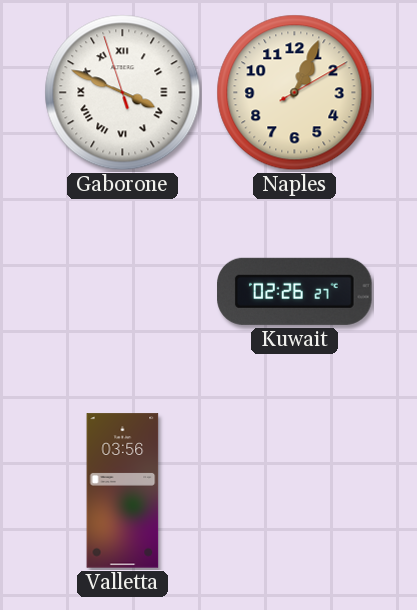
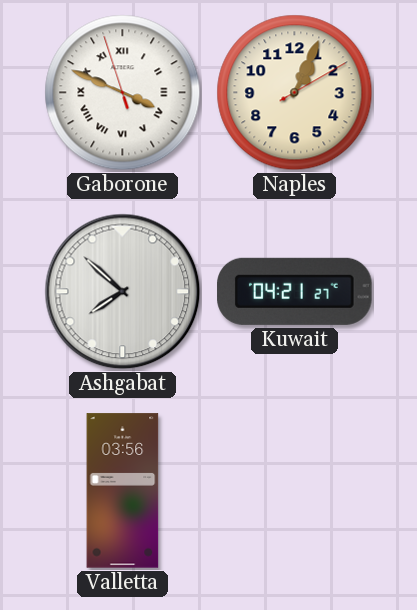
Ashgabat: none -> 7:52
Kuwait: 02:26 -> 04:21
